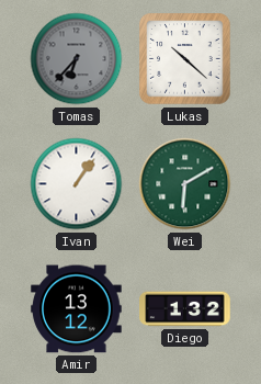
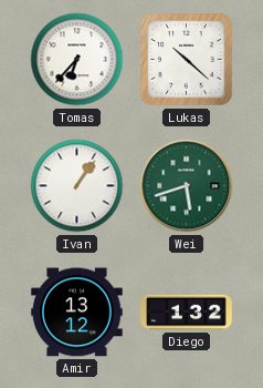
Tomas dial: grey -> white
Wei: 6:10 -> 5:42
